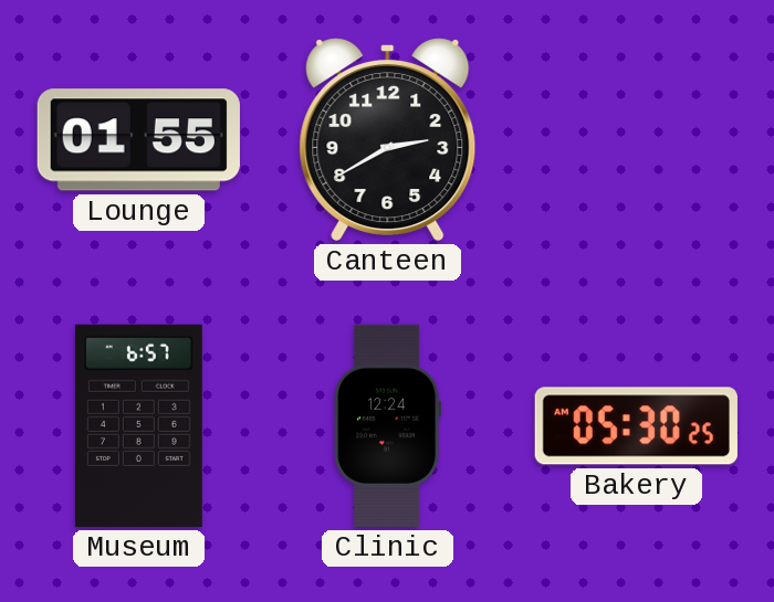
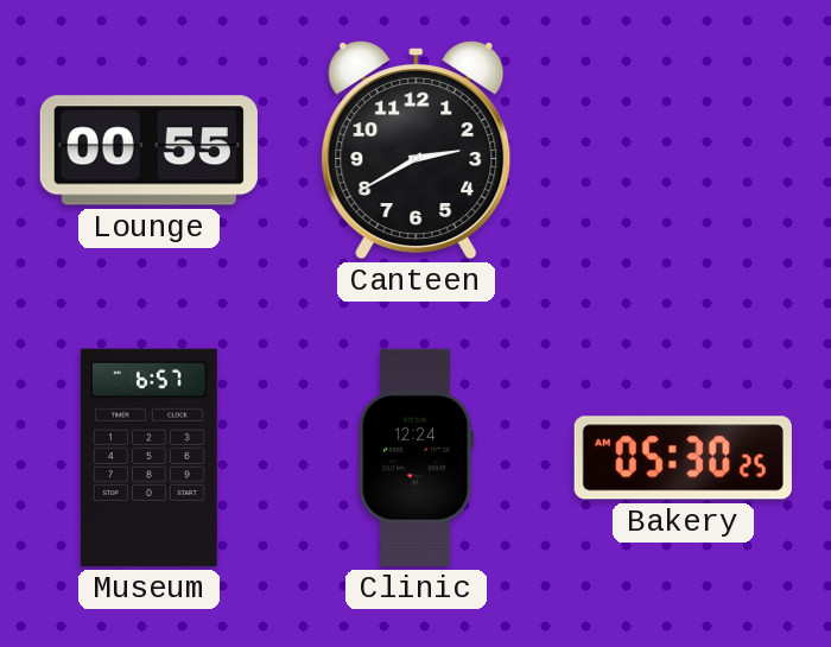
Lounge: 01:55 -> 00:55
